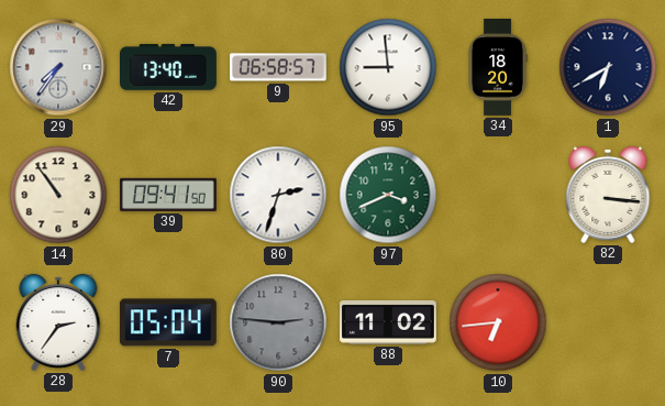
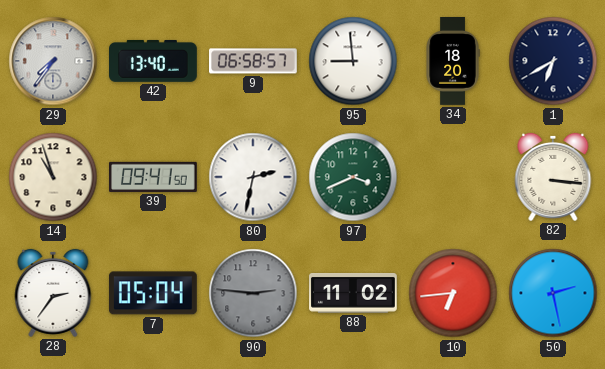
14: 10:54 -> 10:57
80: 2:33 -> 2:32
50: none -> 2:28
